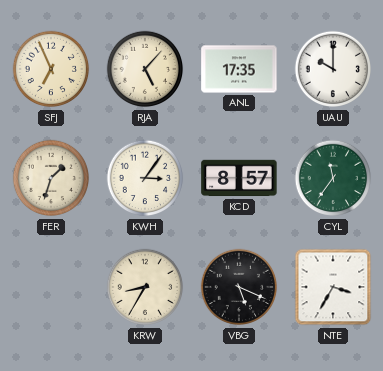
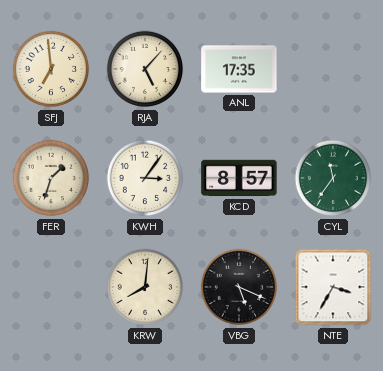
SFJ: 6:56 -> 6:59
UAU: 10:00 -> none
KRW: 8:35 -> 8:01
